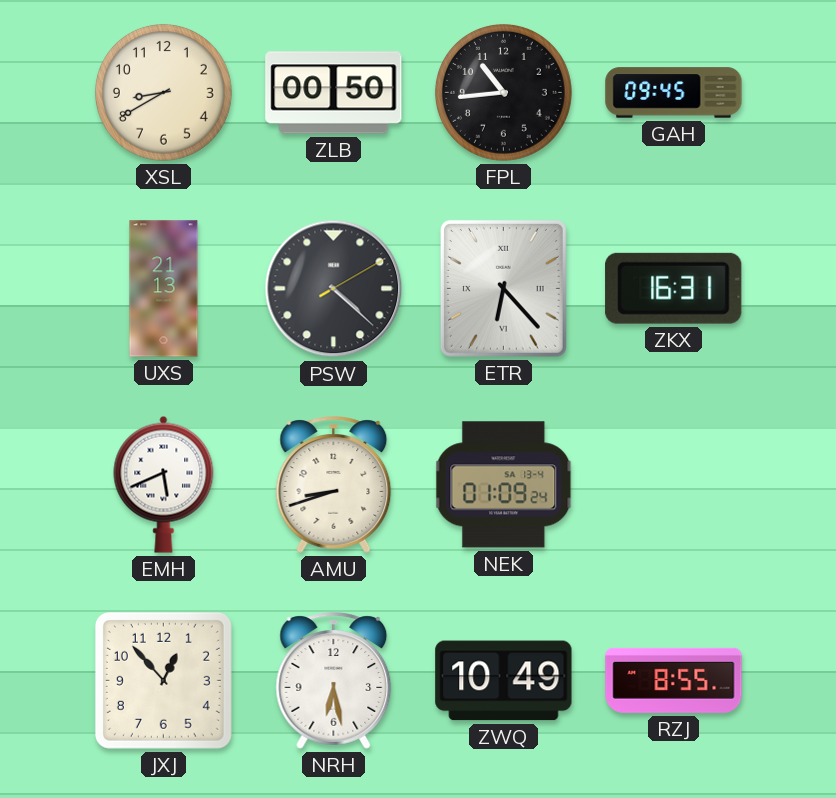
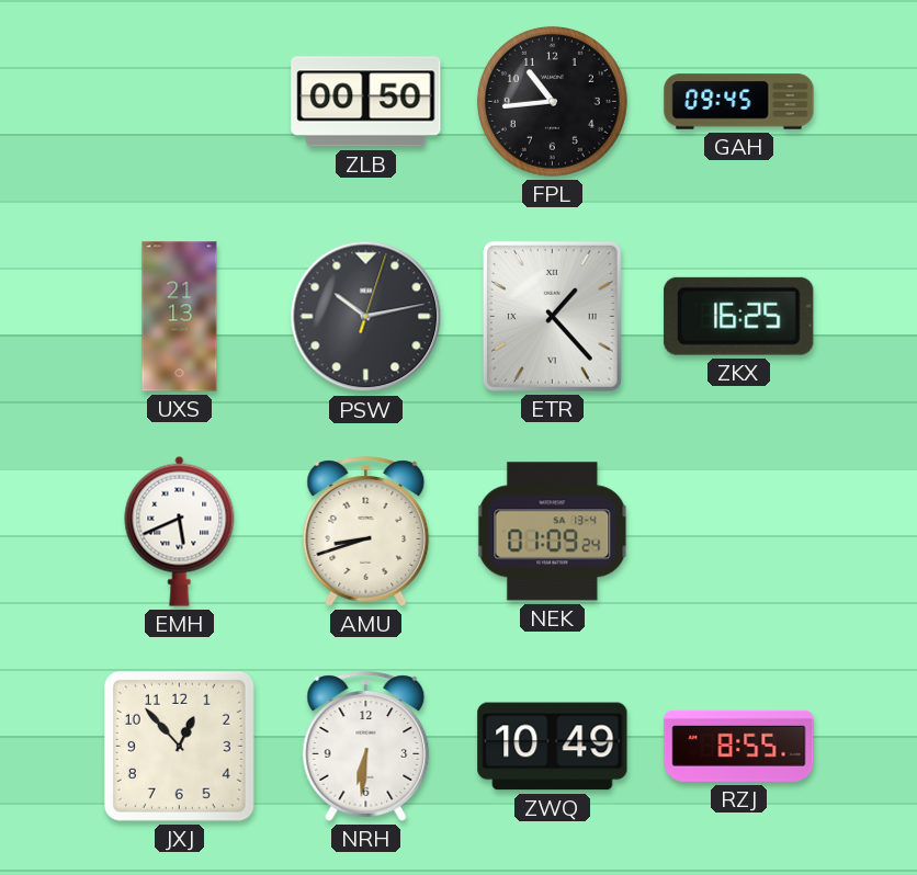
XSL: 8:40 -> none
PSW: 4:22 -> 10:13
ETR: 6:23 -> 1:23
ZKX: 16:31 -> 16:25
NRH: 6:28 -> 6:31
